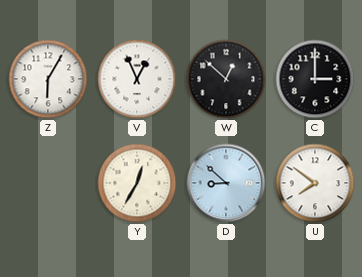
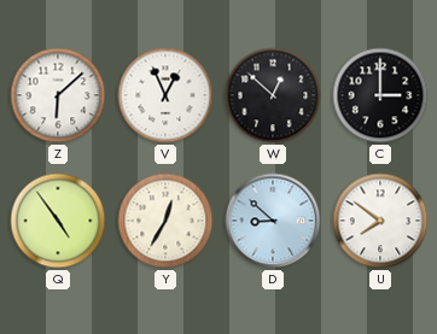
Z: 6:05 -> 6:08
Q: none -> 4:54
